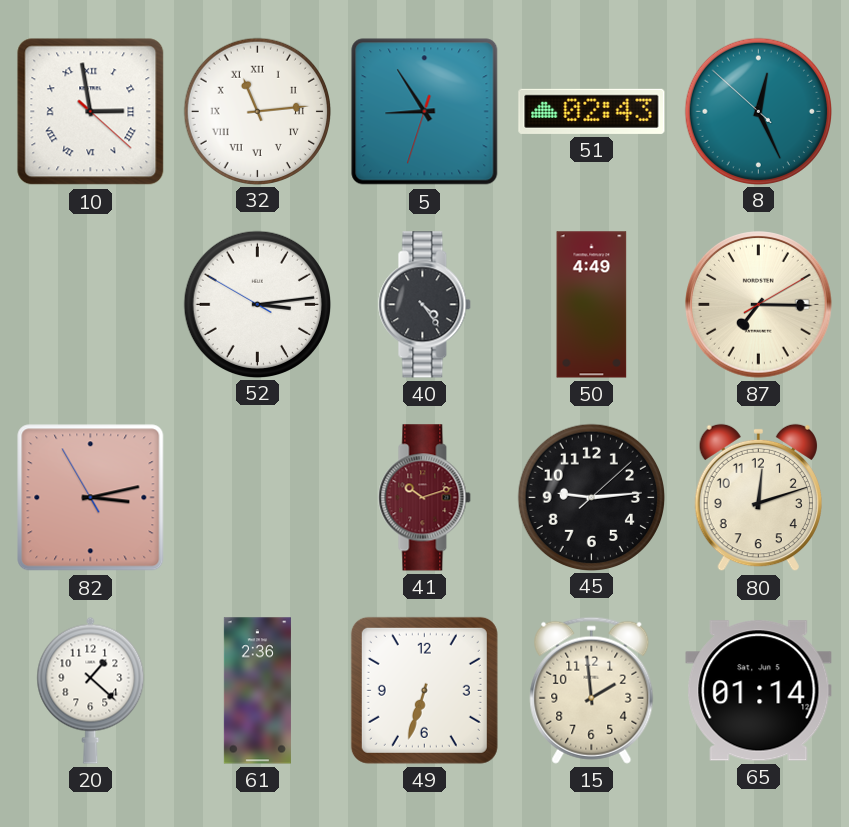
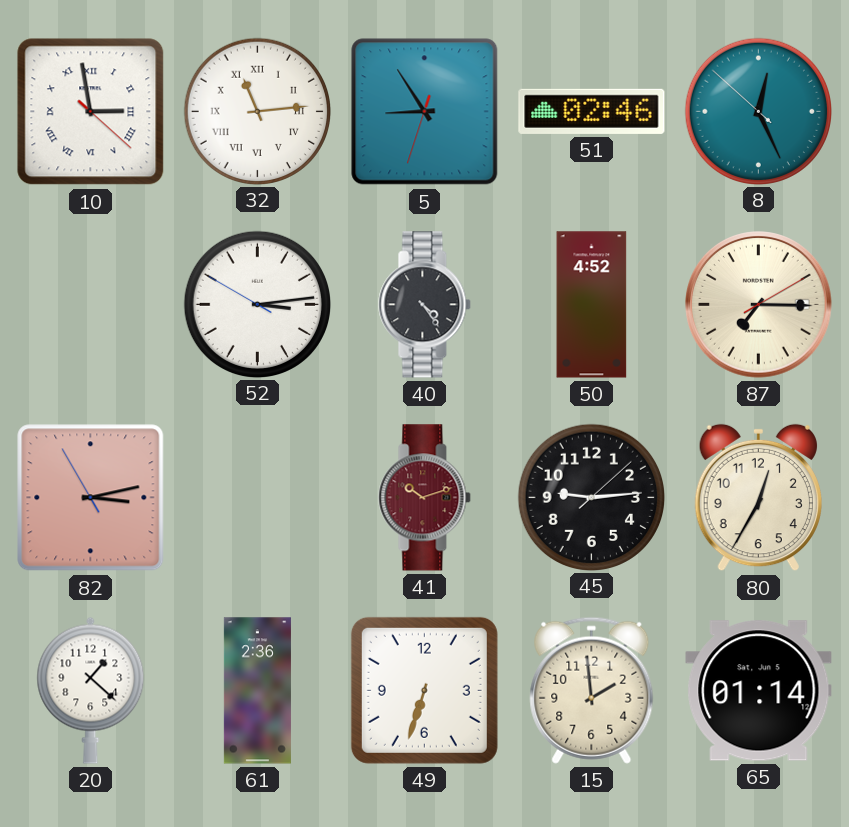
51: 02:43 -> 02:46
50: 4:49 -> 4:52
80: 12:12 -> 12:35
